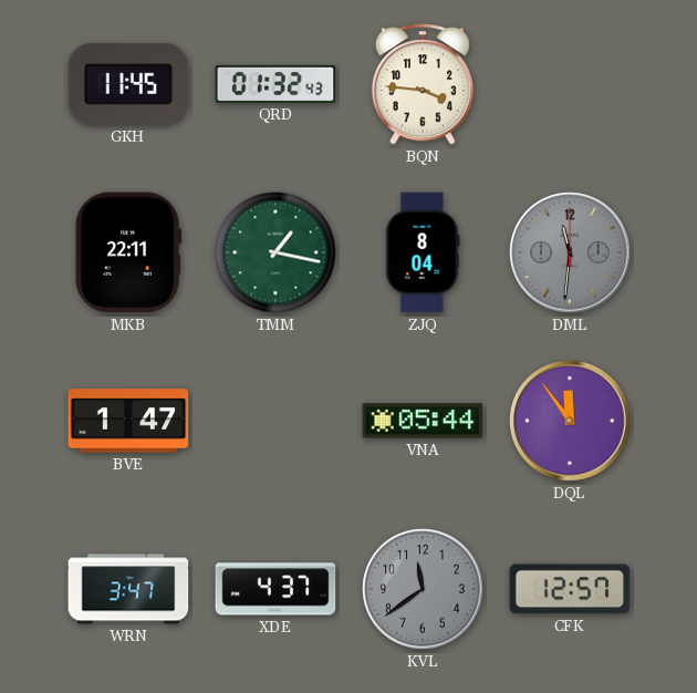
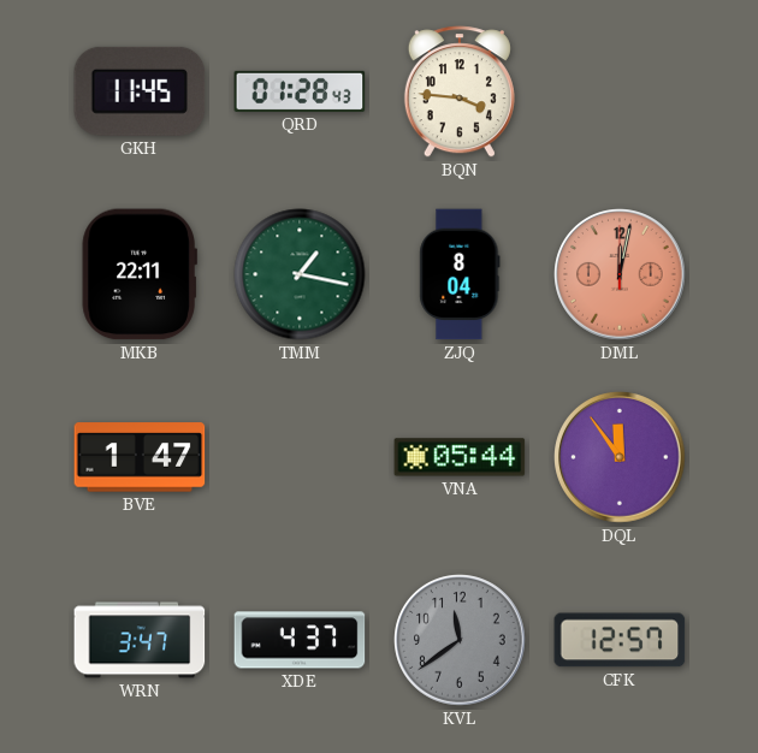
QRD: 01:32 -> 01:28
DML: 11:31 -> 12:02
DML dial: grey -> salmon
